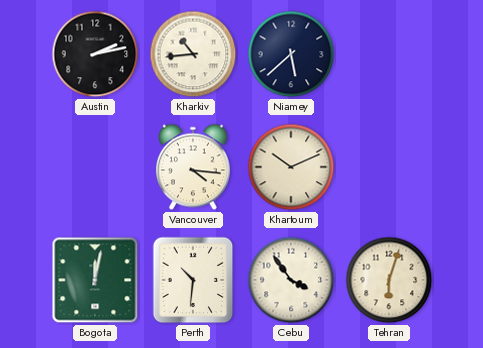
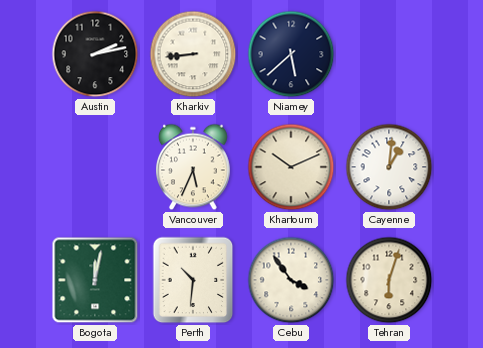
Kharkiv: 10:44 -> 8:44
Vancouver: 4:16 -> 5:34
Cayenne: none -> 1:01
